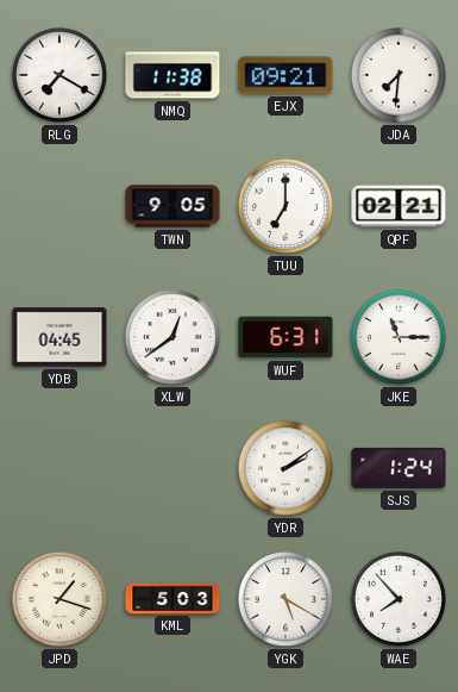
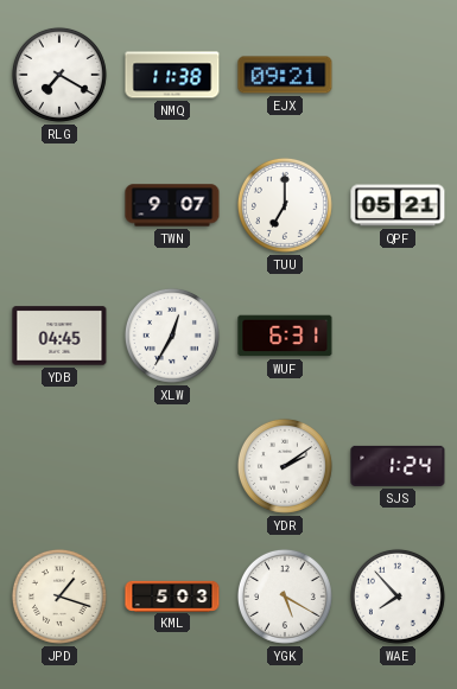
JDA: 7:31 -> none
TWN: 9:05 -> 9:07
QPF: 02:21 -> 05:21
XLW: 12:39 -> 12:35
JKE: 11:15 -> none
